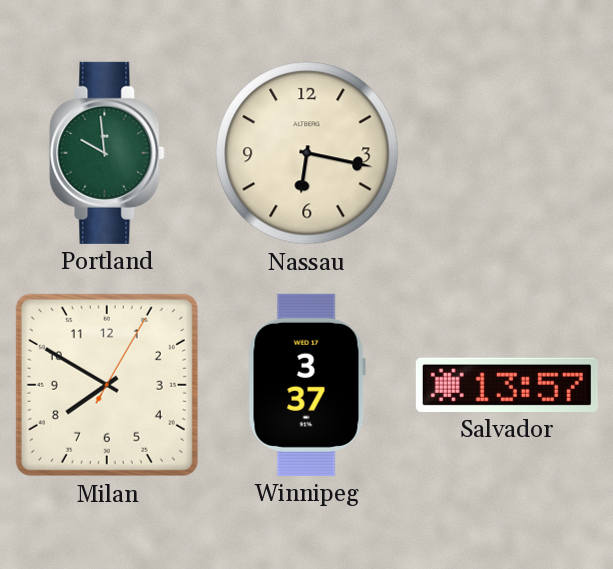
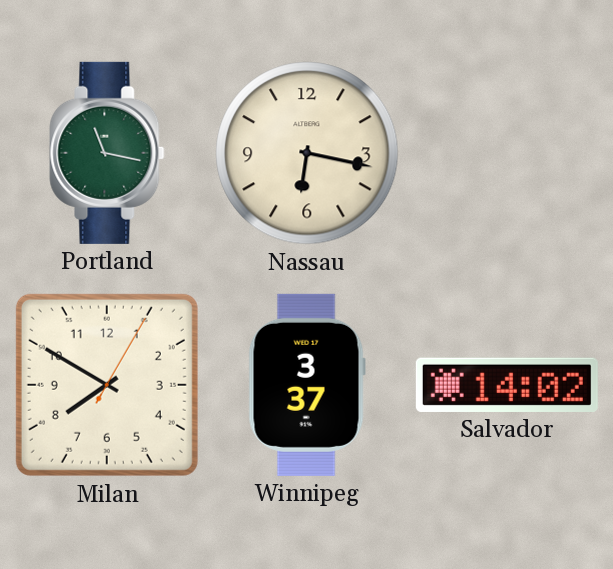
Portland: 9:59 -> 11:17
Salvador: 13:57 -> 14:02
